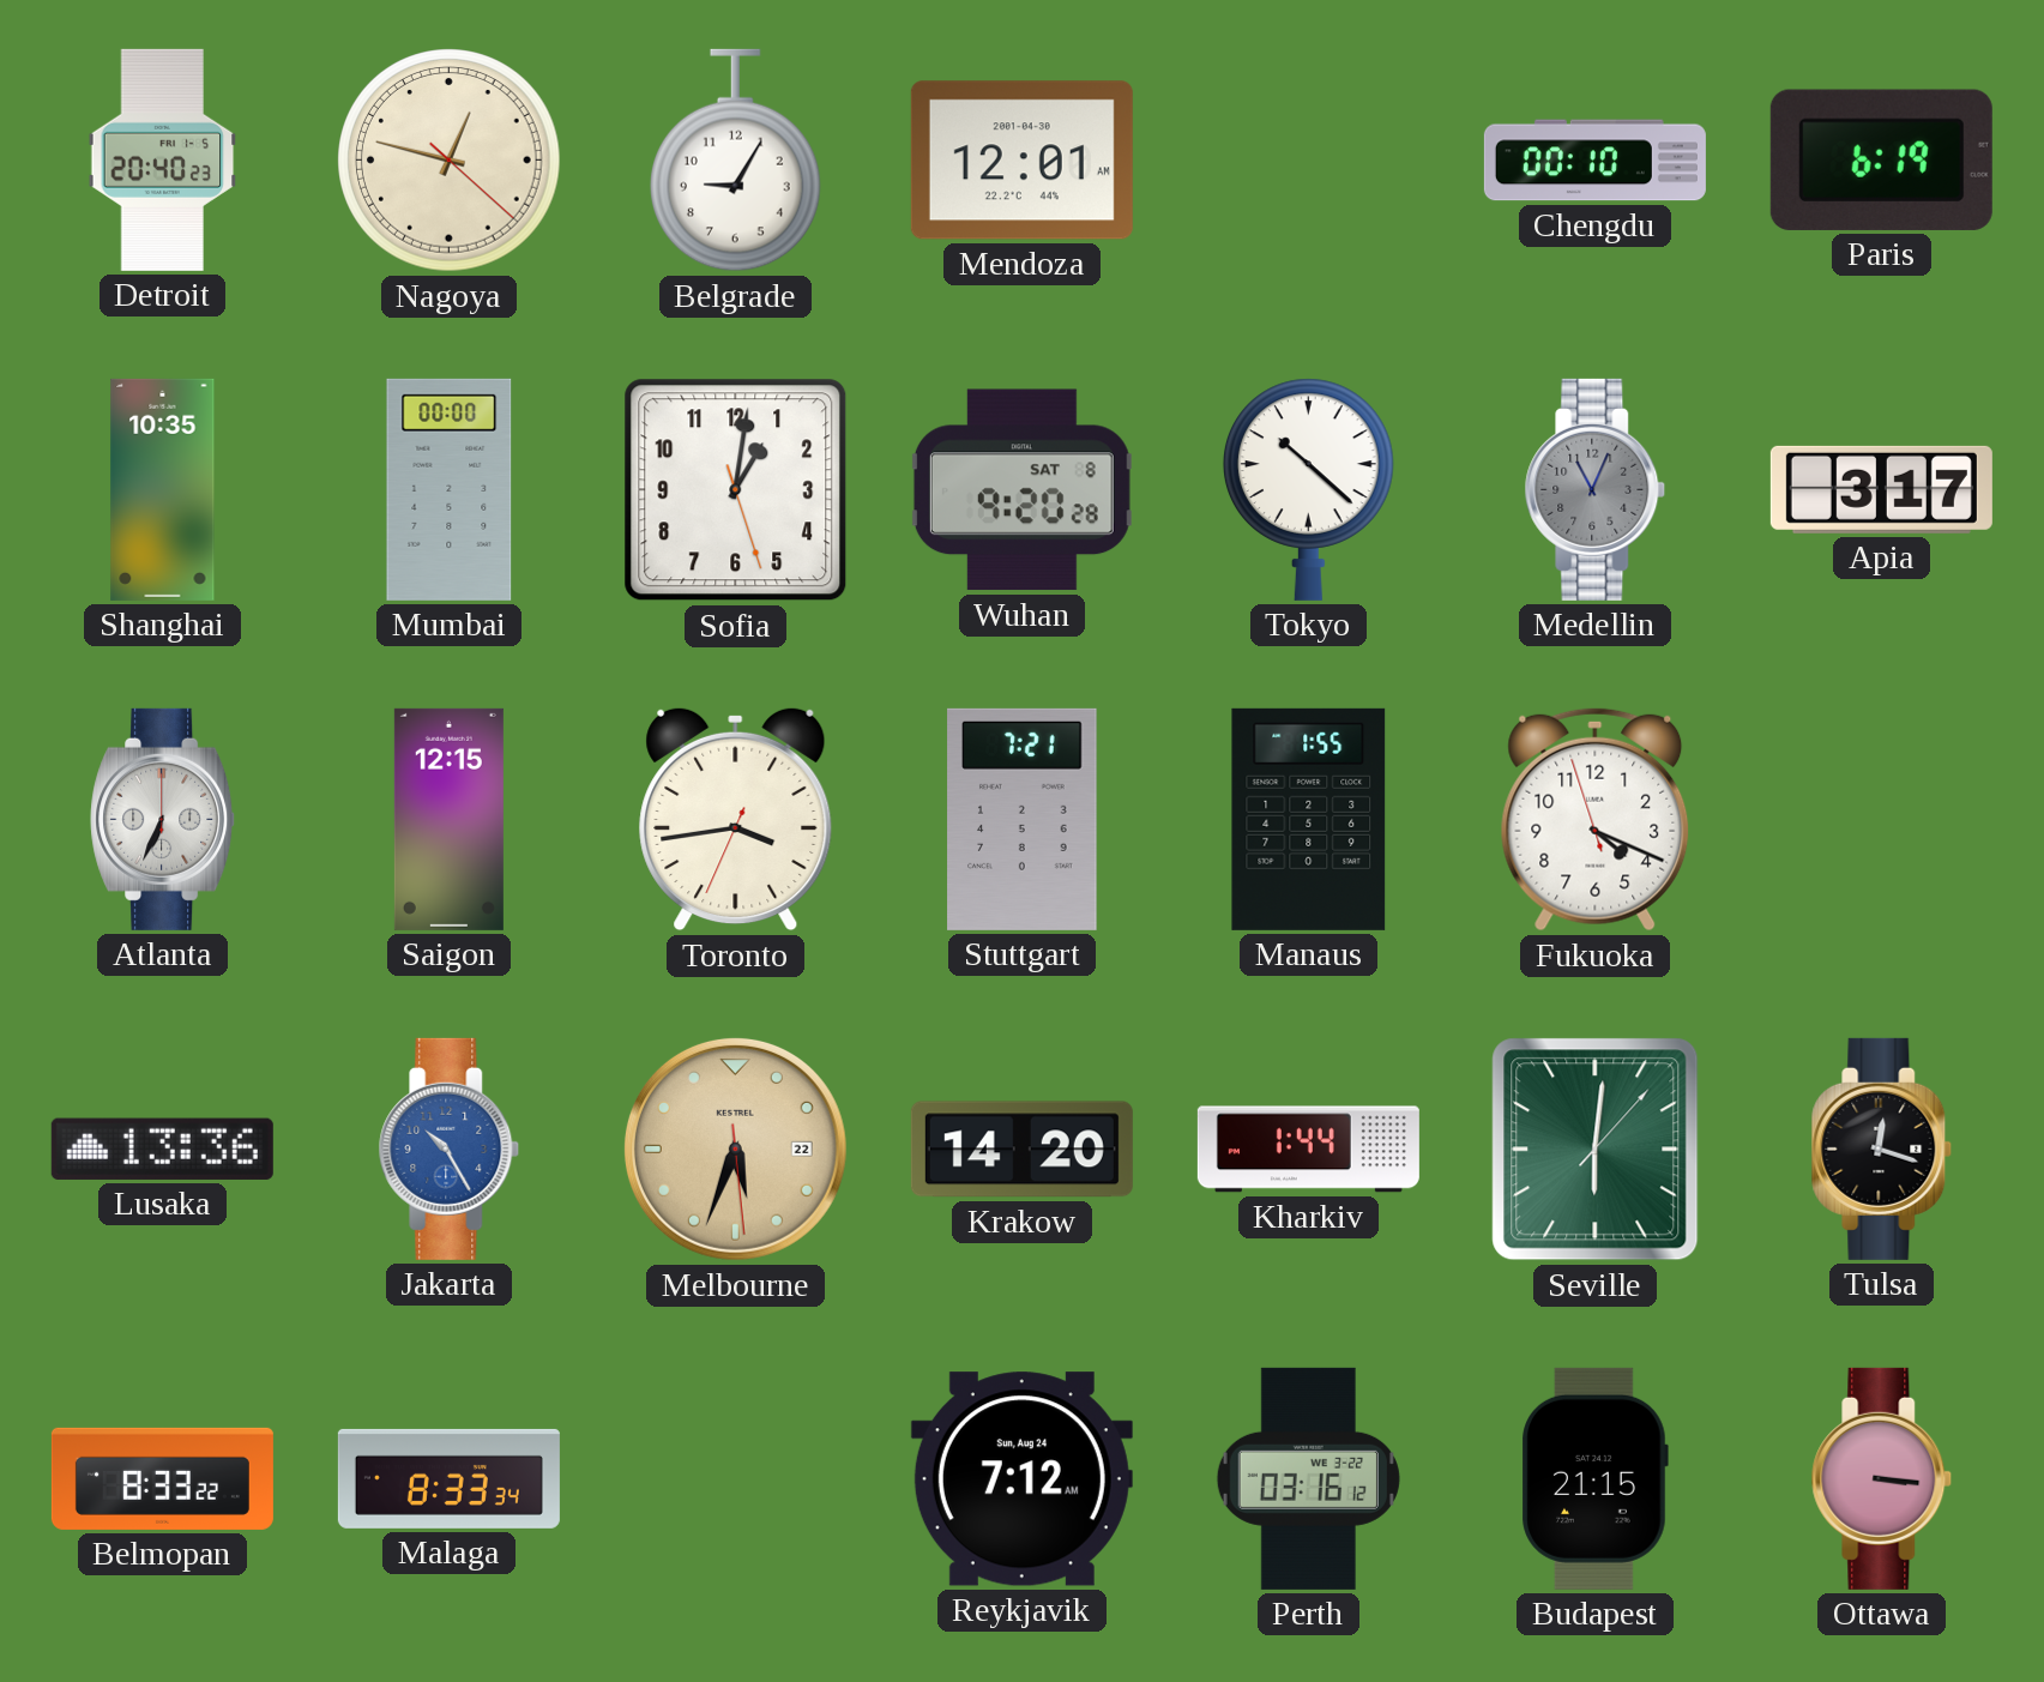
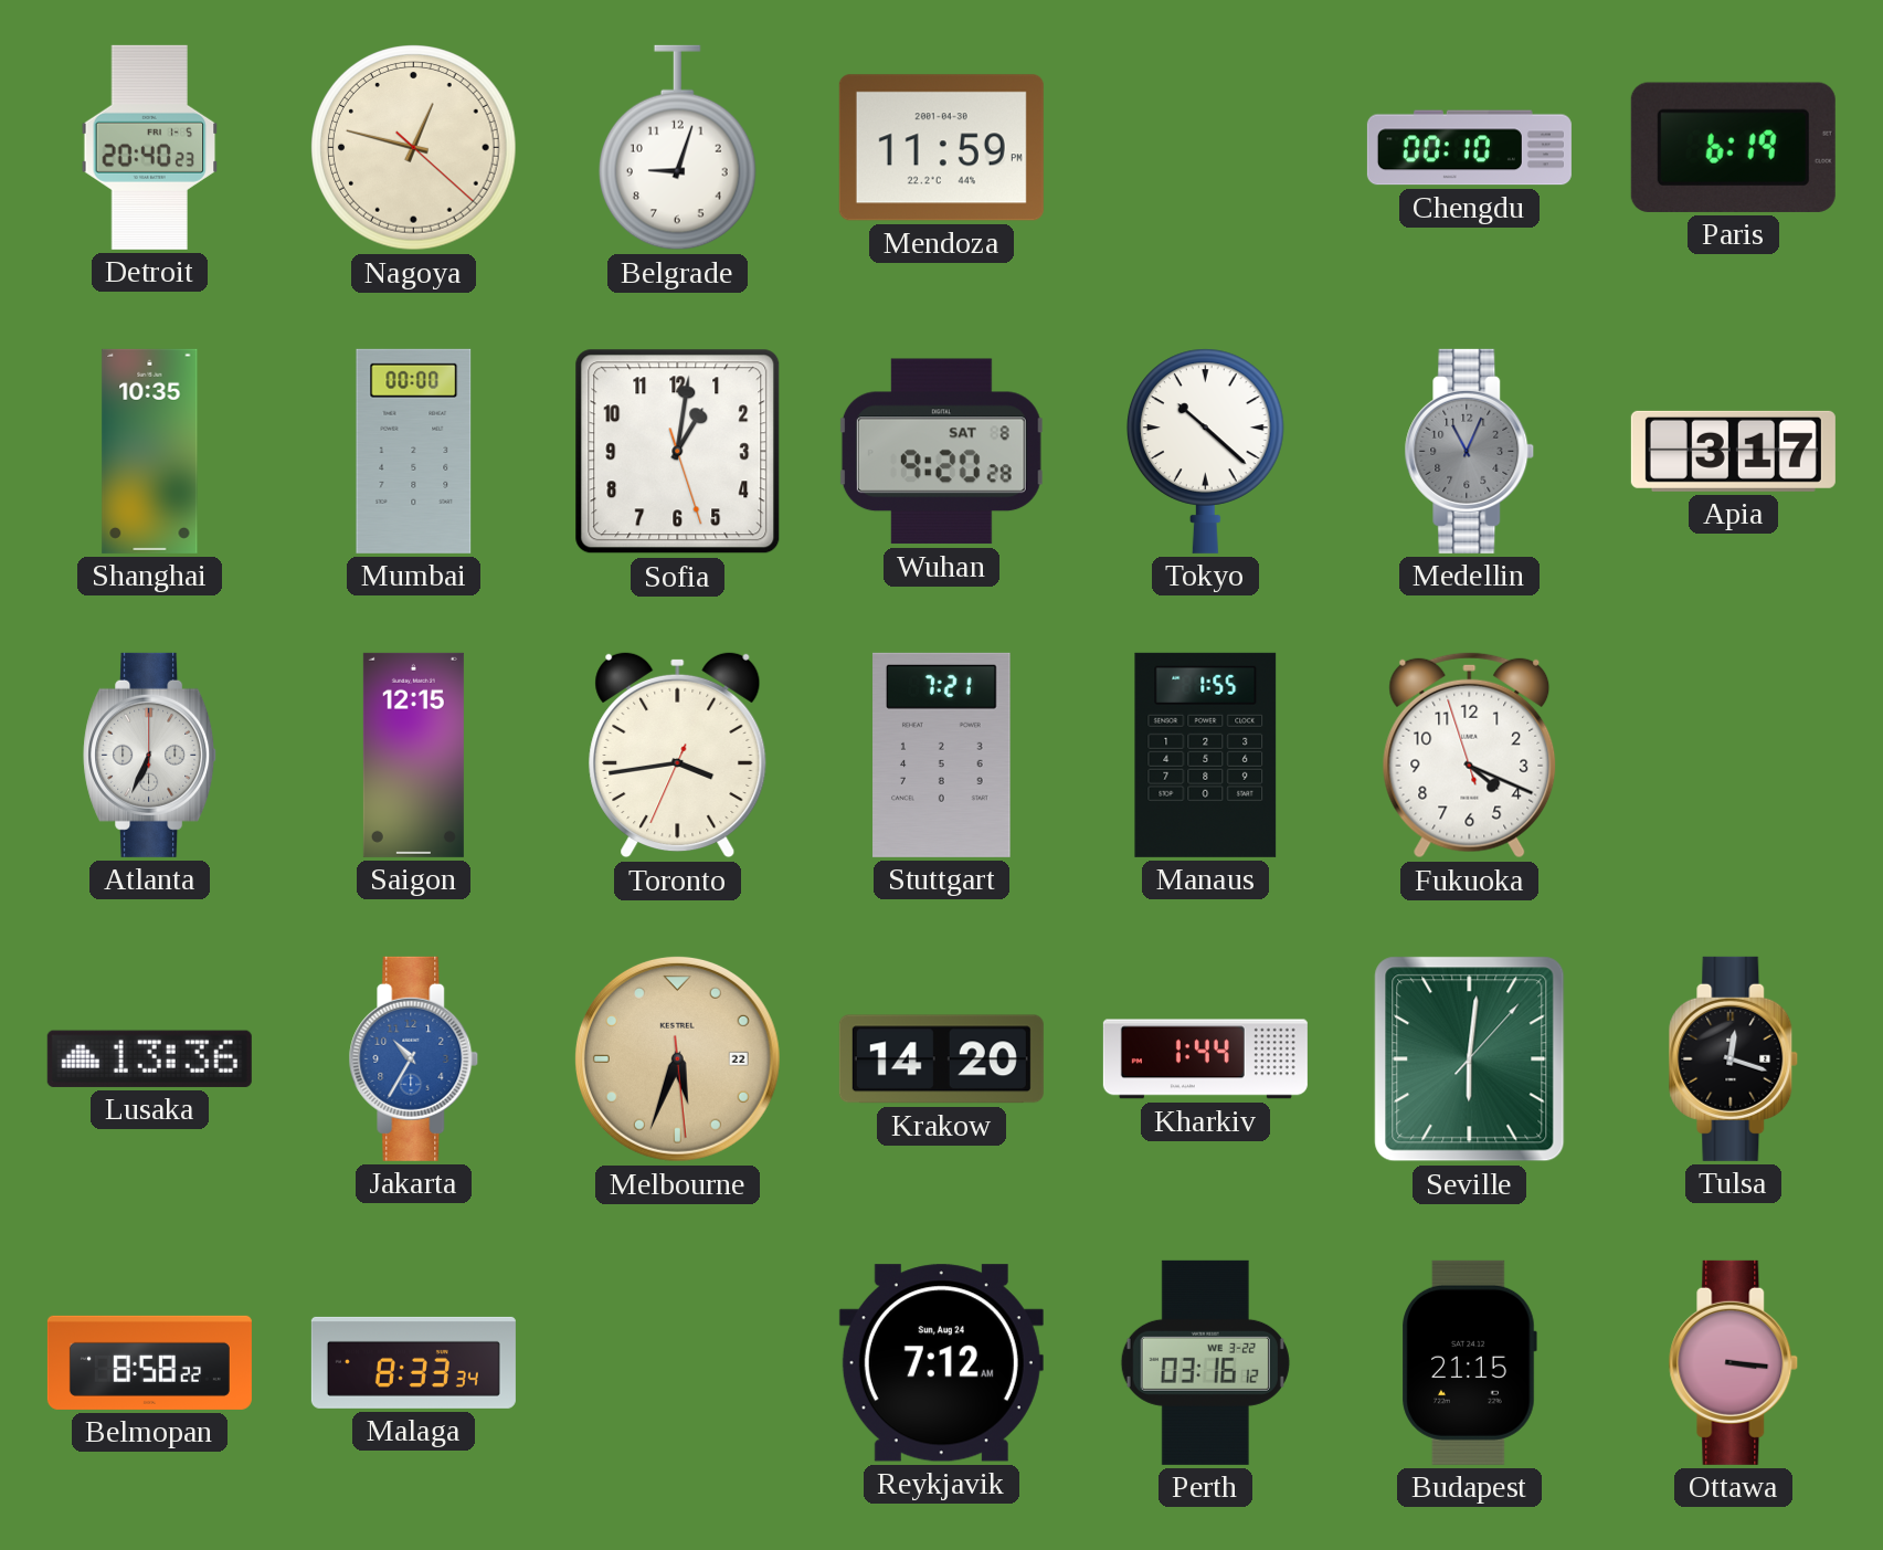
Belgrade: 9:05 -> 9:03
Mendoza: 12:01 -> 11:59
Jakarta: 10:25 -> 10:35
Belmopan: 8:33 -> 8:58
